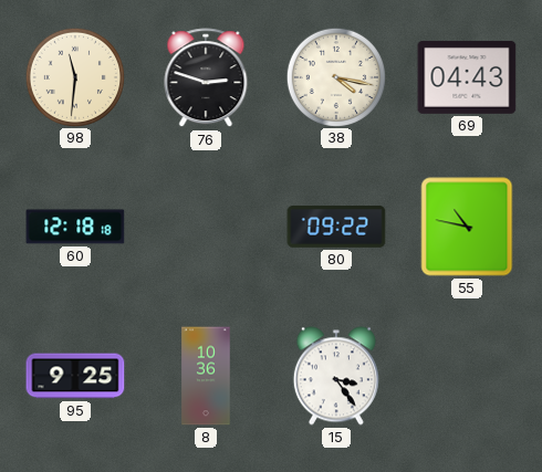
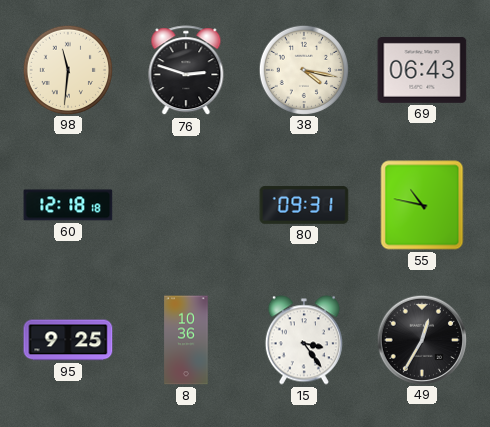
69: 04:43 -> 06:43
80: 09:22 -> 09:31
49: none -> 12:35
